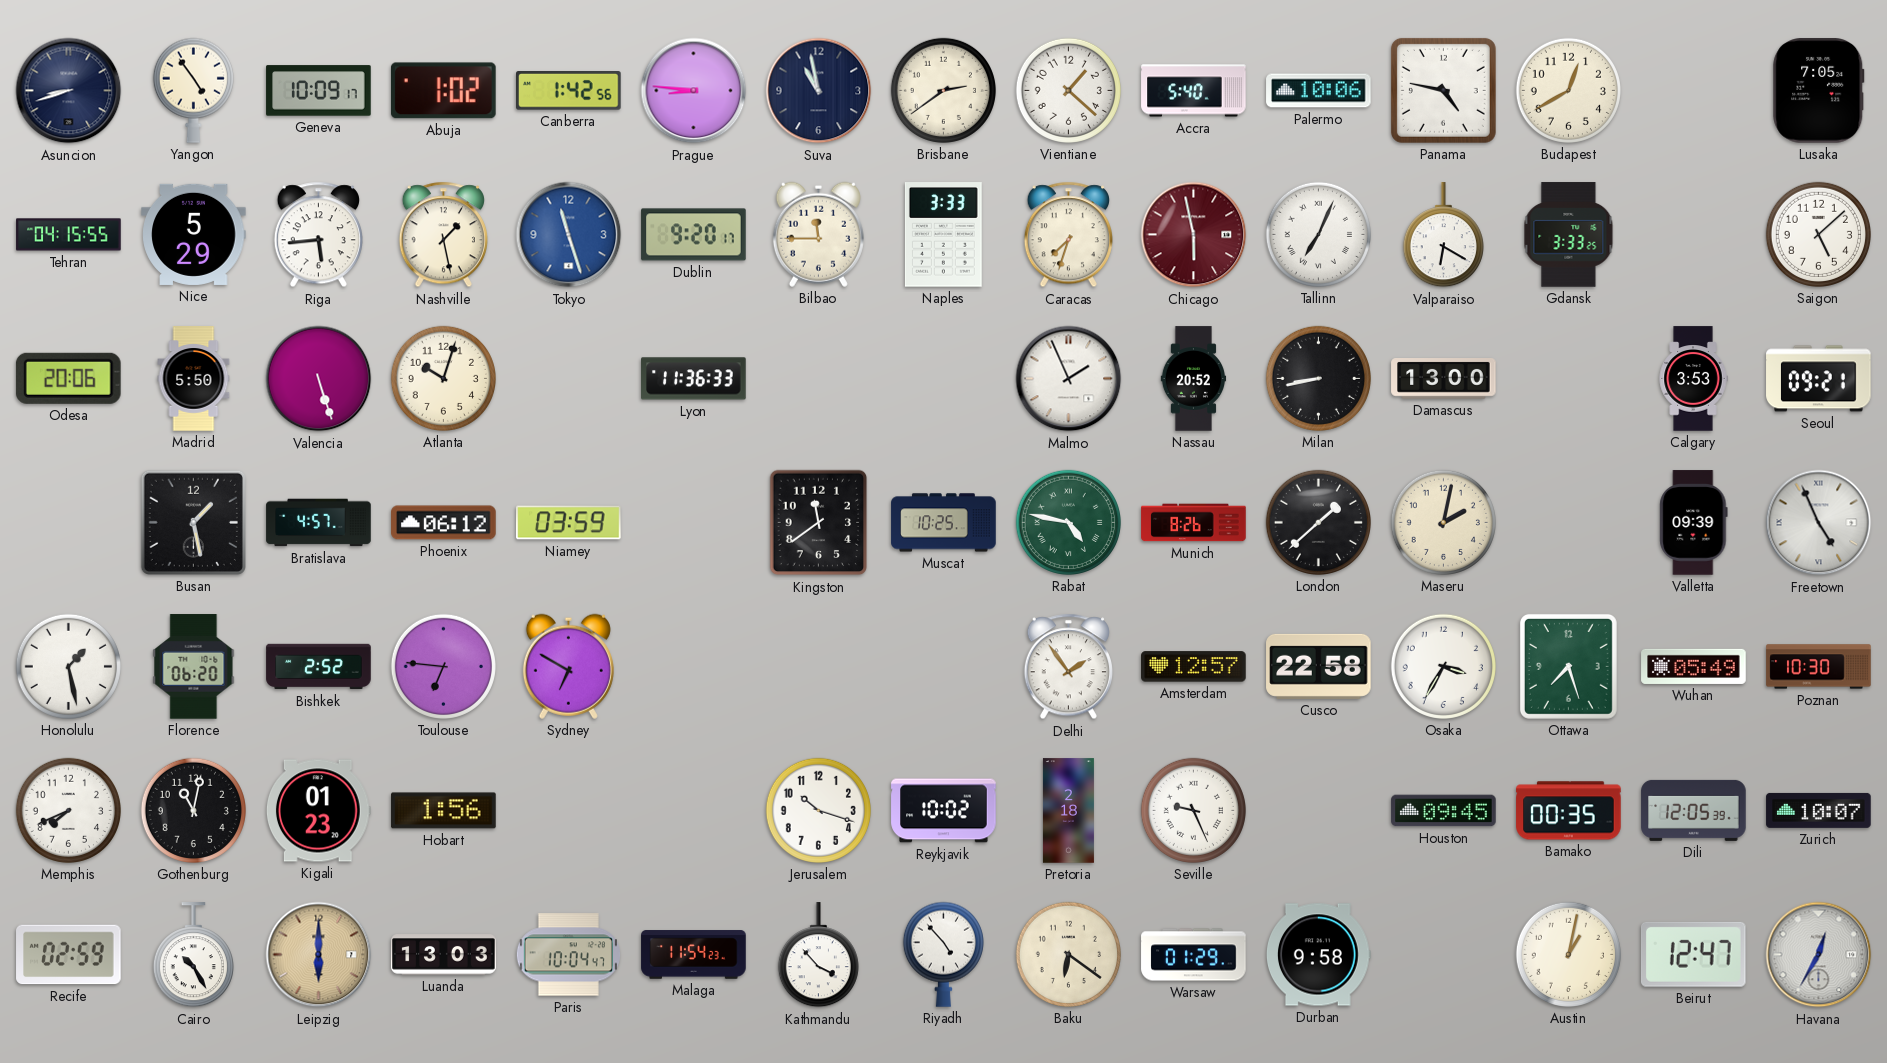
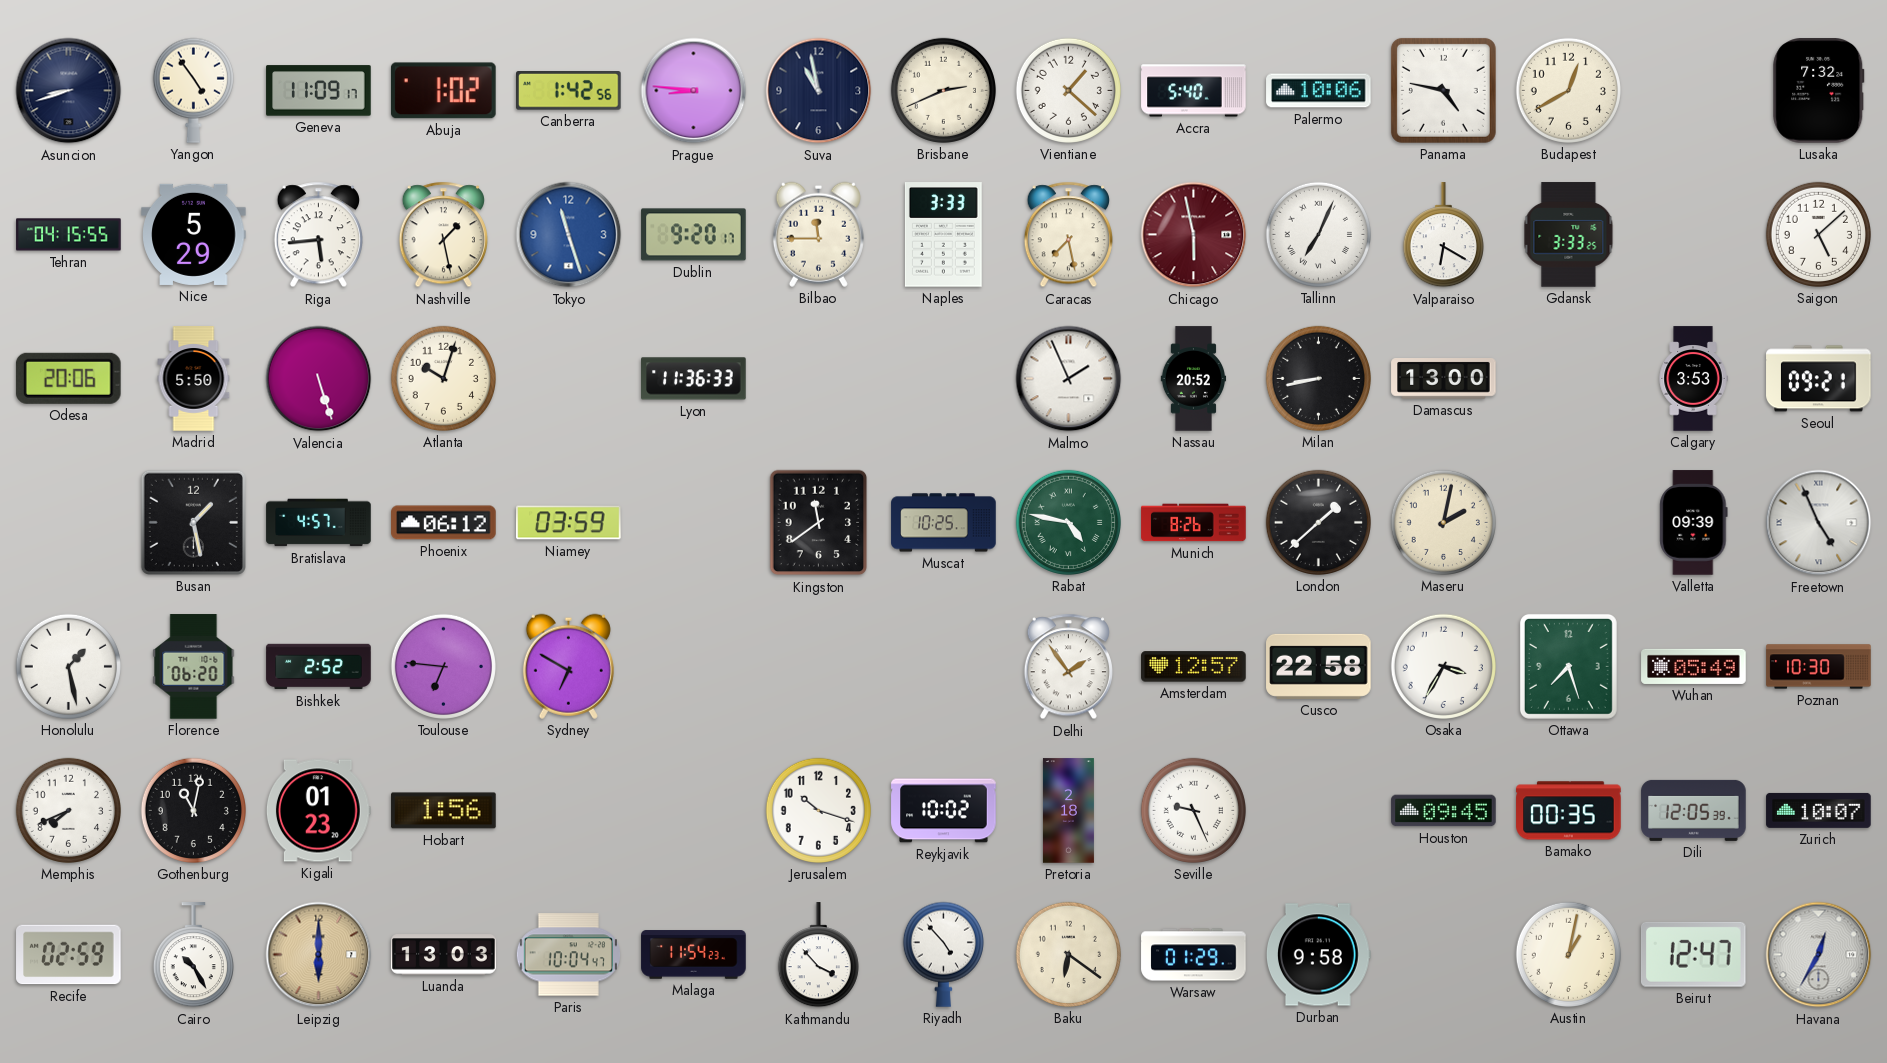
Geneva: 10:09 -> 11:09
Brisbane: 2:39 -> 2:41
Lusaka: 7:05 -> 7:32
Caracas: 7:33 -> 7:28
